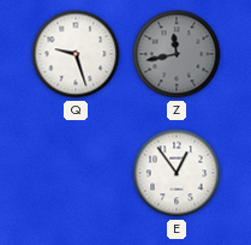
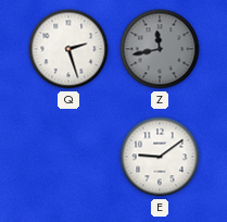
Q: 9:27 -> 2:27
E: 12:54 -> 9:09
